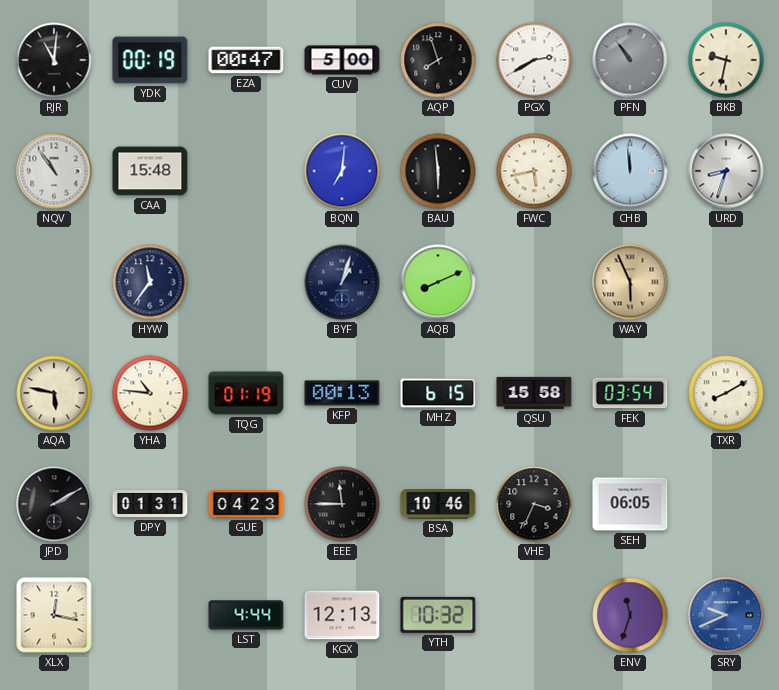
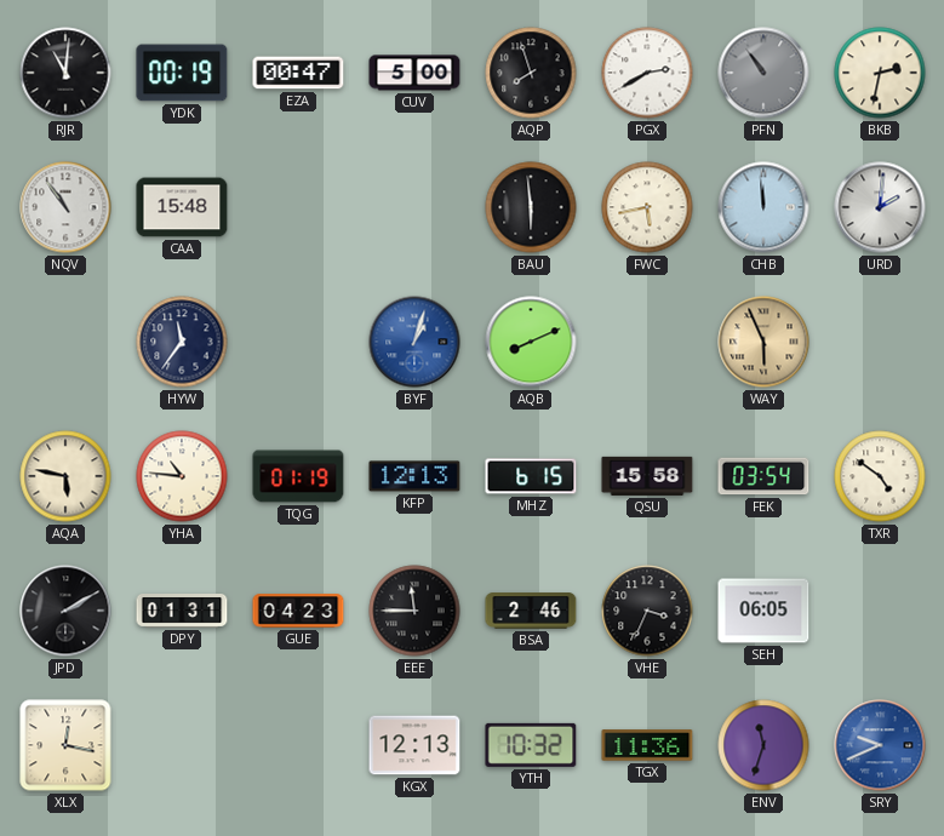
BKB: 9:32 -> 2:32
BQN: 7:01 -> none
URD: 8:33 -> 2:01
BYF dial: navy -> blue
KFP: 00:13 -> 12:13
TXR: 8:10 -> 4:51
BSA: 10:46 -> 2:46
LST: 4:44 -> none
TGX: none -> 11:36
